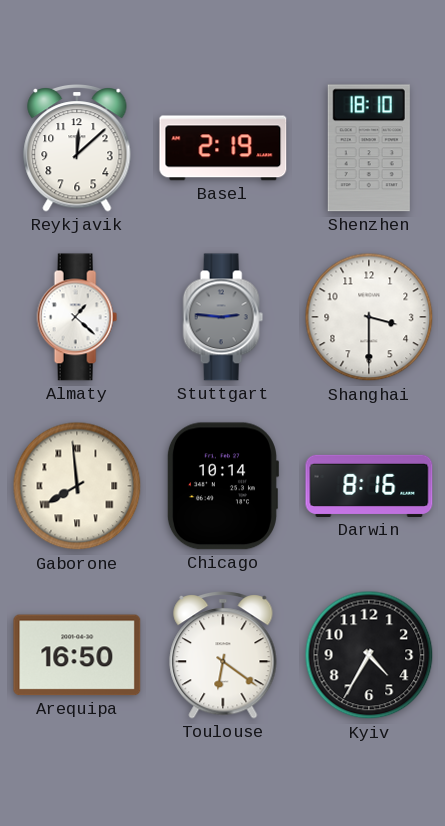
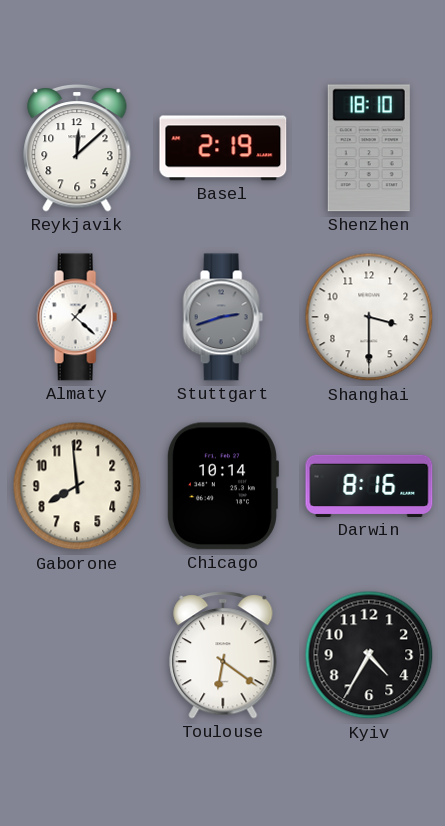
Stuttgart: 2:46 -> 2:42
Gaborone numerals: Roman -> Arabic
Arequipa: 16:50 -> none
